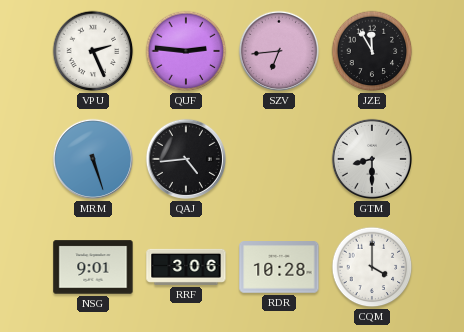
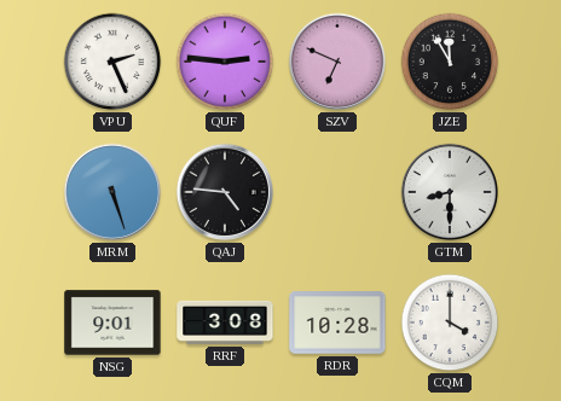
SZV: 6:44 -> 6:49
QAJ: 4:44 -> 4:46
RRF: 3:06 -> 3:08
